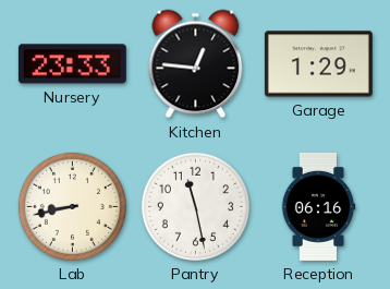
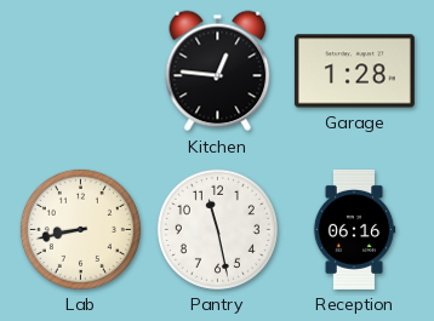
Nursery: 23:33 -> none
Garage: 1:29 -> 1:28
